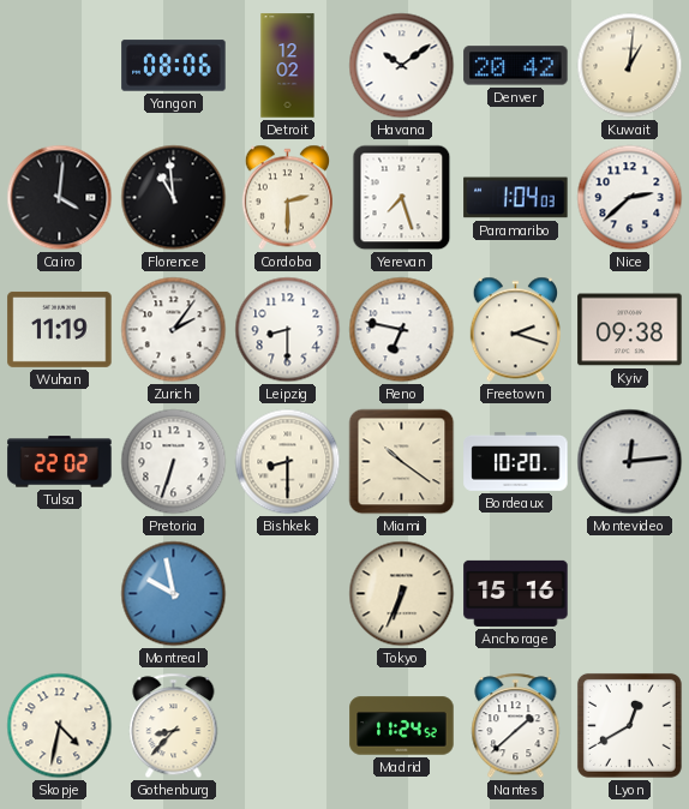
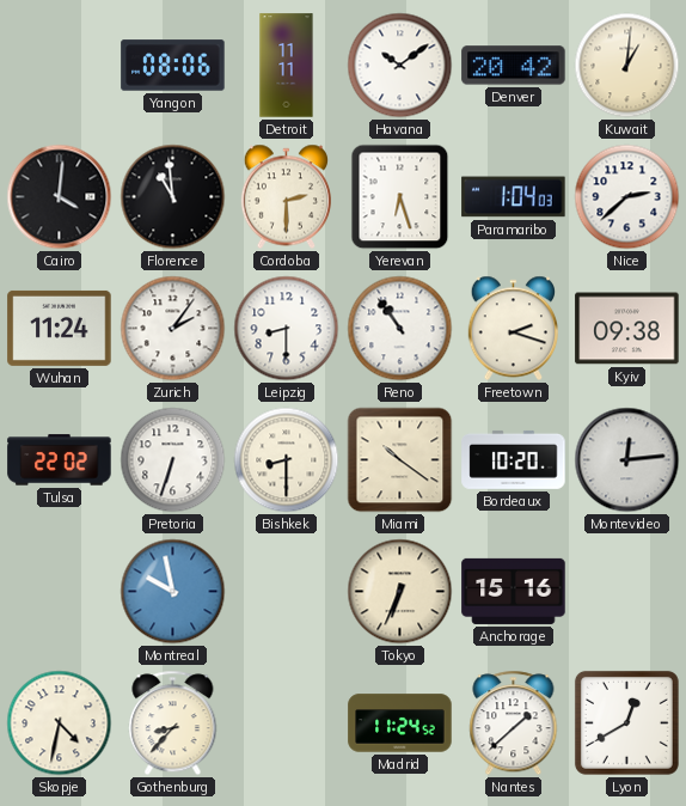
Detroit: 12:02 -> 11:11
Yerevan: 7:27 -> 6:27
Wuhan: 11:19 -> 11:24
Reno: 6:47 -> 10:54
